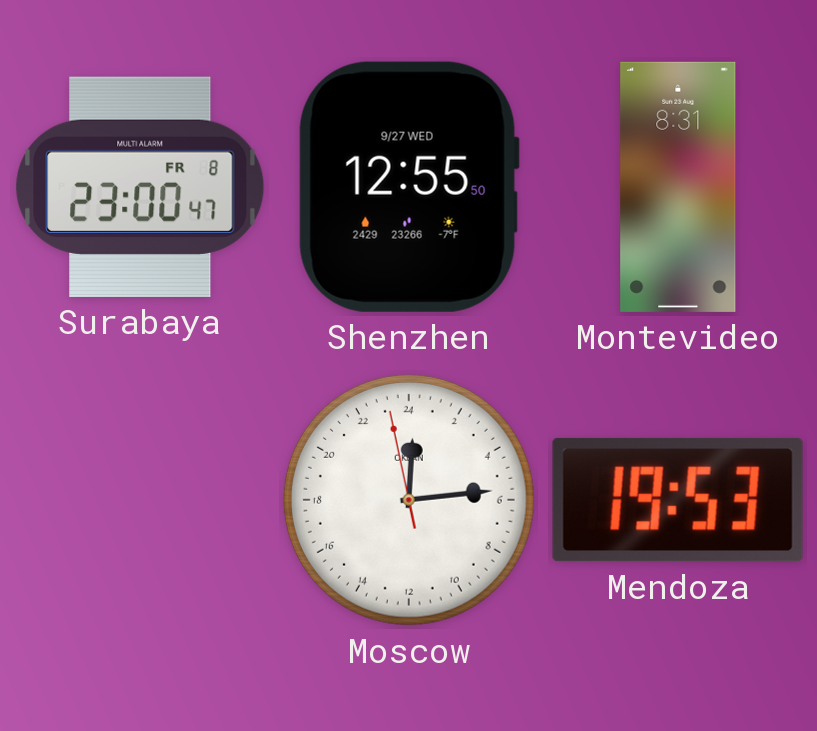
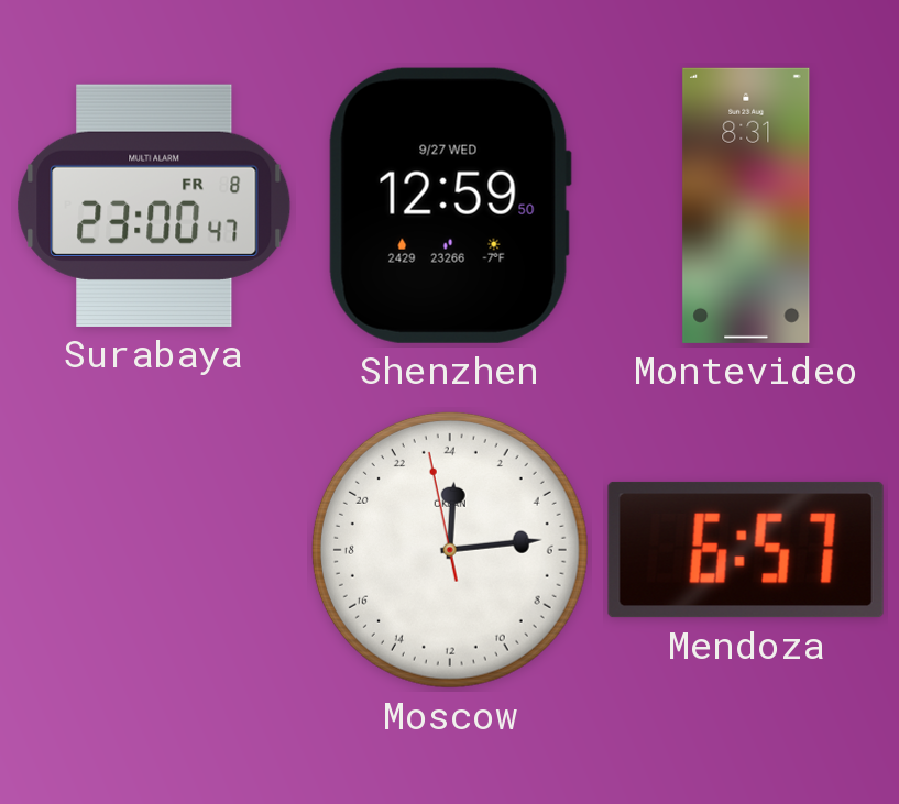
Shenzhen: 12:55 -> 12:59
Mendoza: 19:53 -> 6:57
